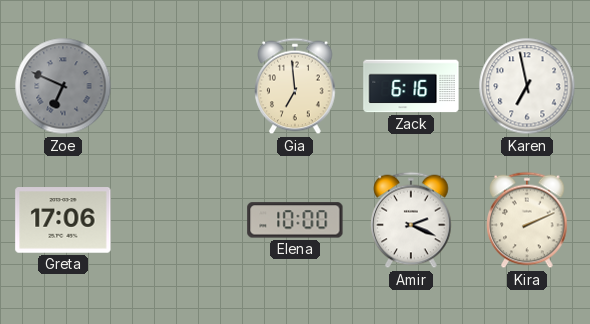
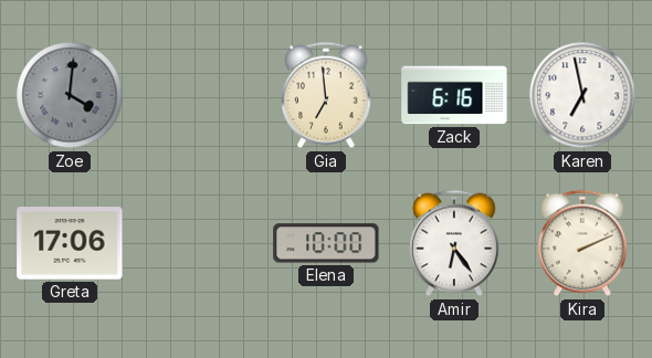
Zoe: 6:49 -> 4:01
Amir: 2:19 -> 6:24
